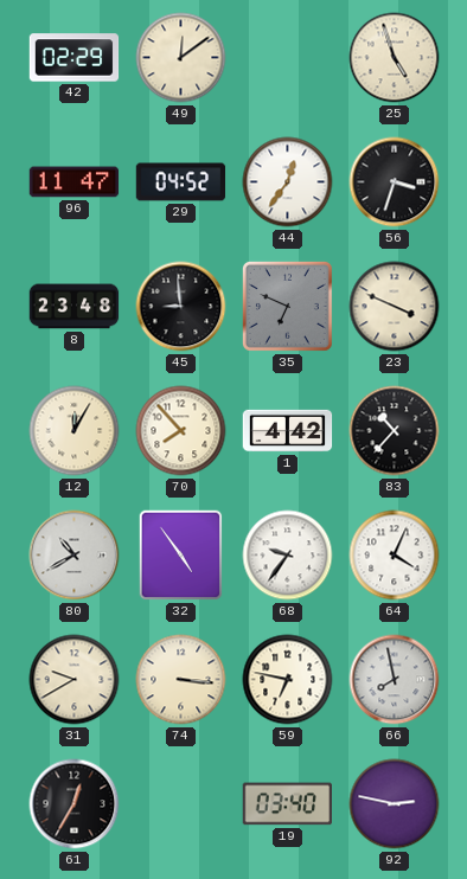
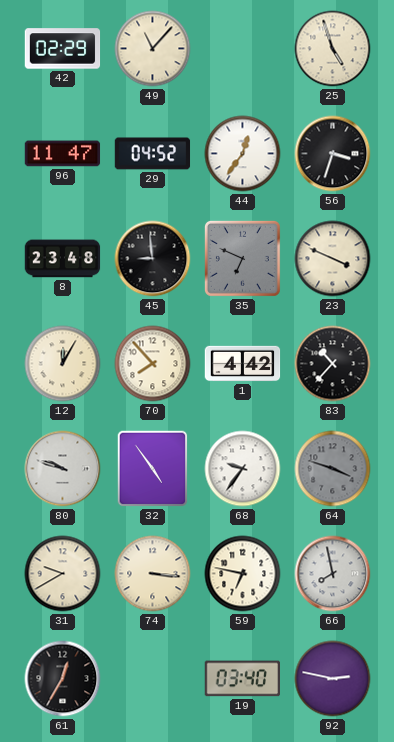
49: 12:09 -> 11:07
80: 10:40 -> 9:48
64: 4:04 -> 3:48
64 dial: white -> grey
